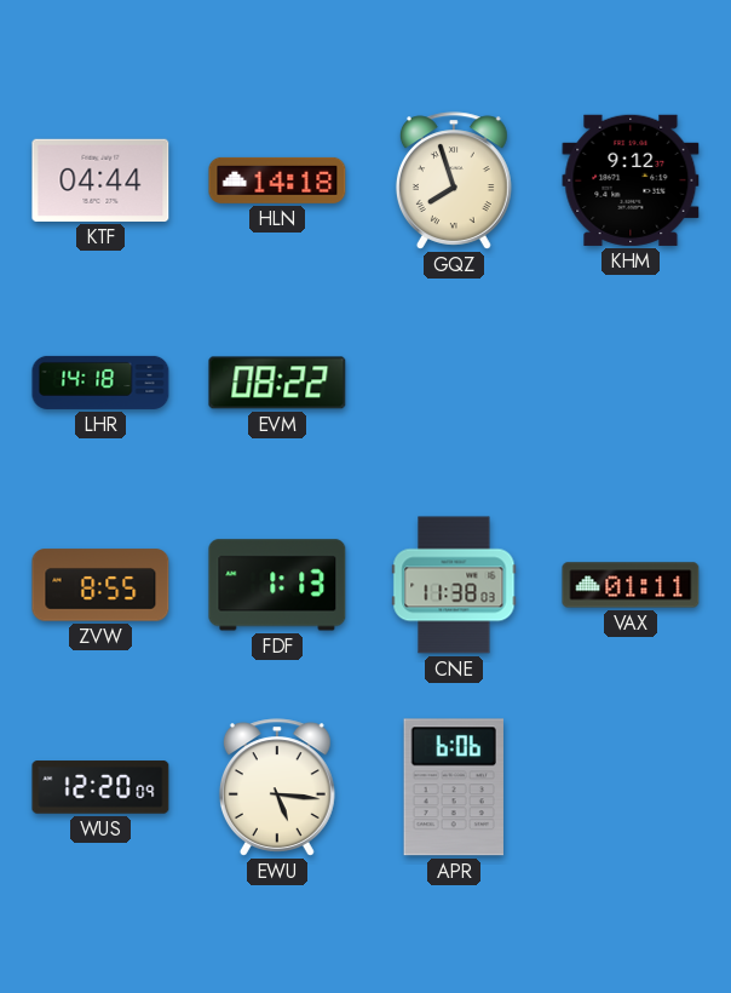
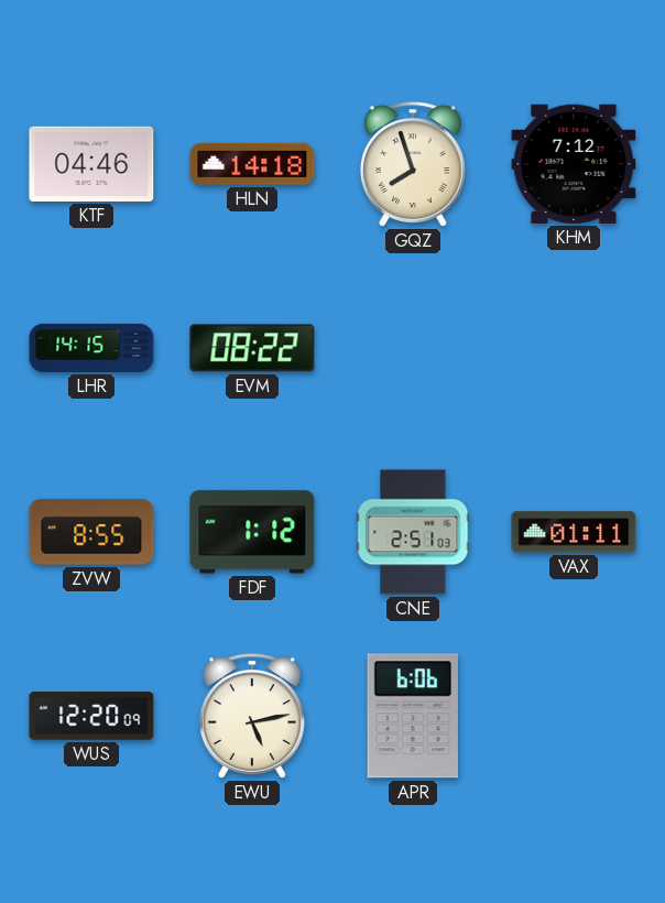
KTF: 04:44 -> 04:46
KHM: 9:12 -> 7:12
LHR: 14:18 -> 14:15
FDF: 1:13 -> 1:12
CNE: 11:38 -> 2:51
EWU: 5:16 -> 5:13
